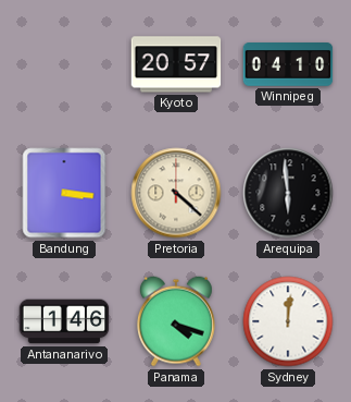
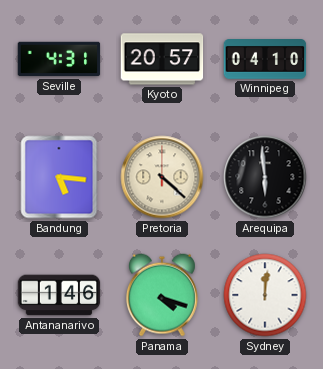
Seville: none -> 4:31
Bandung: 3:16 -> 5:16
